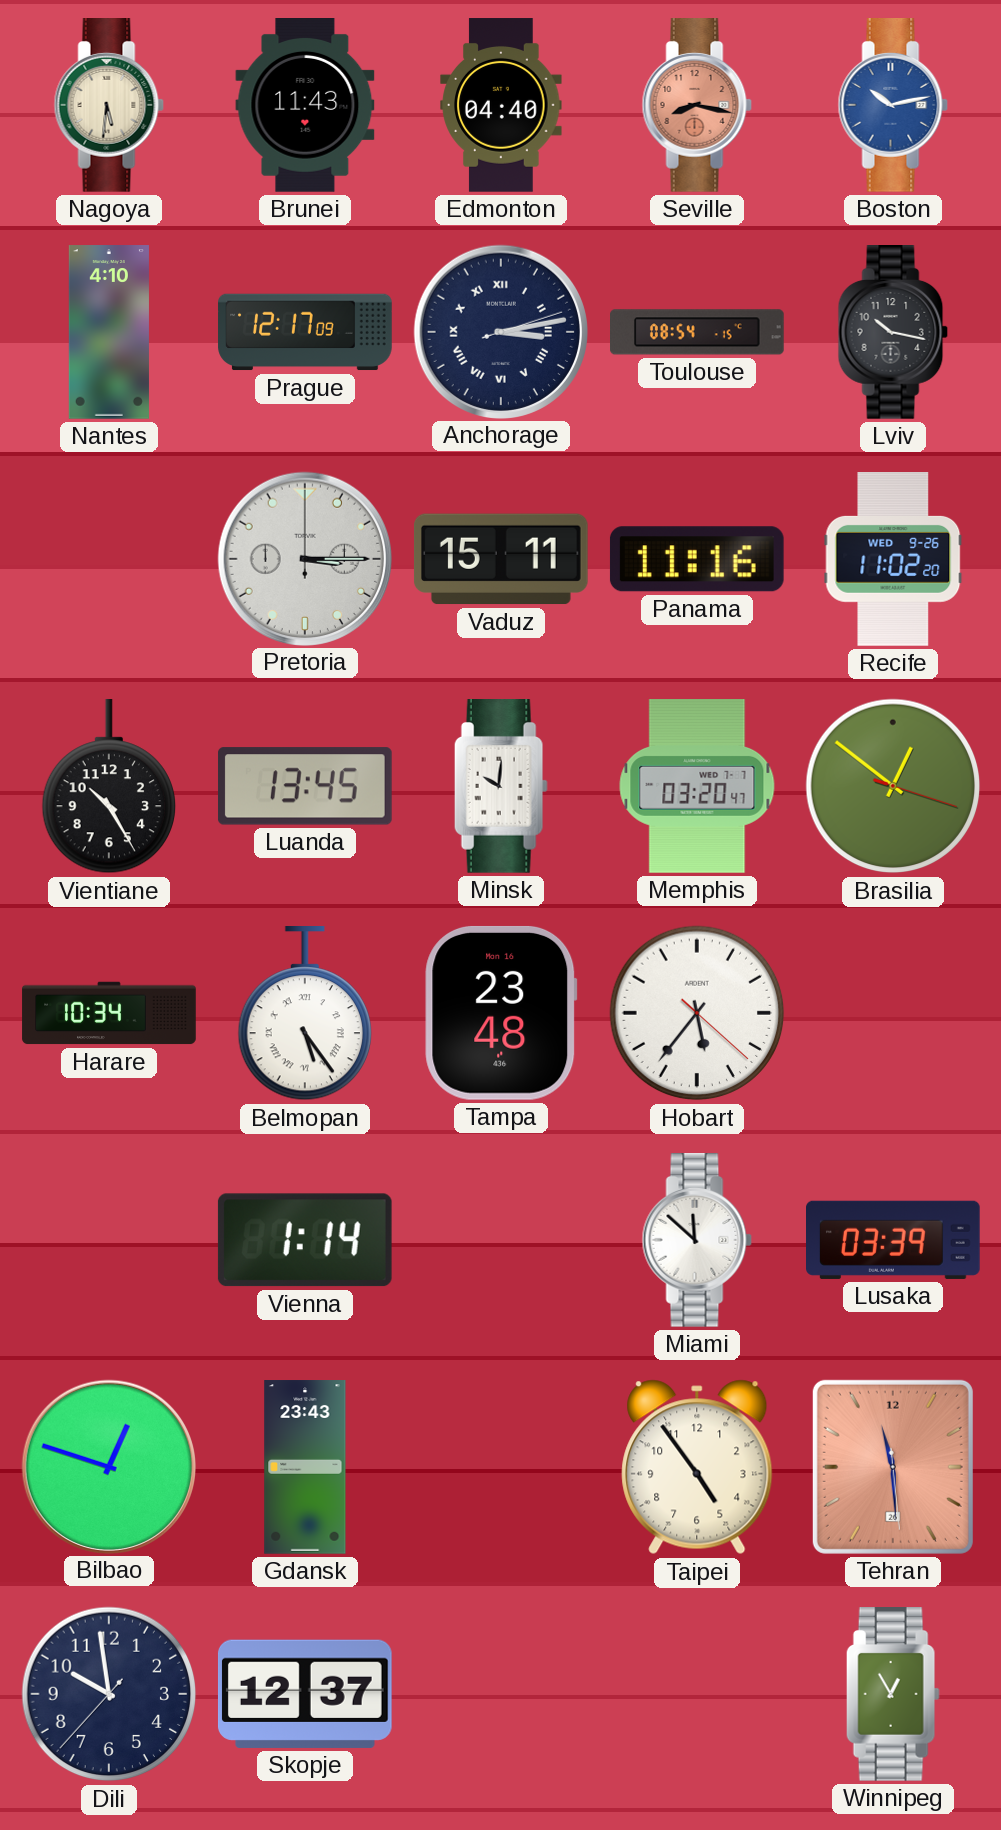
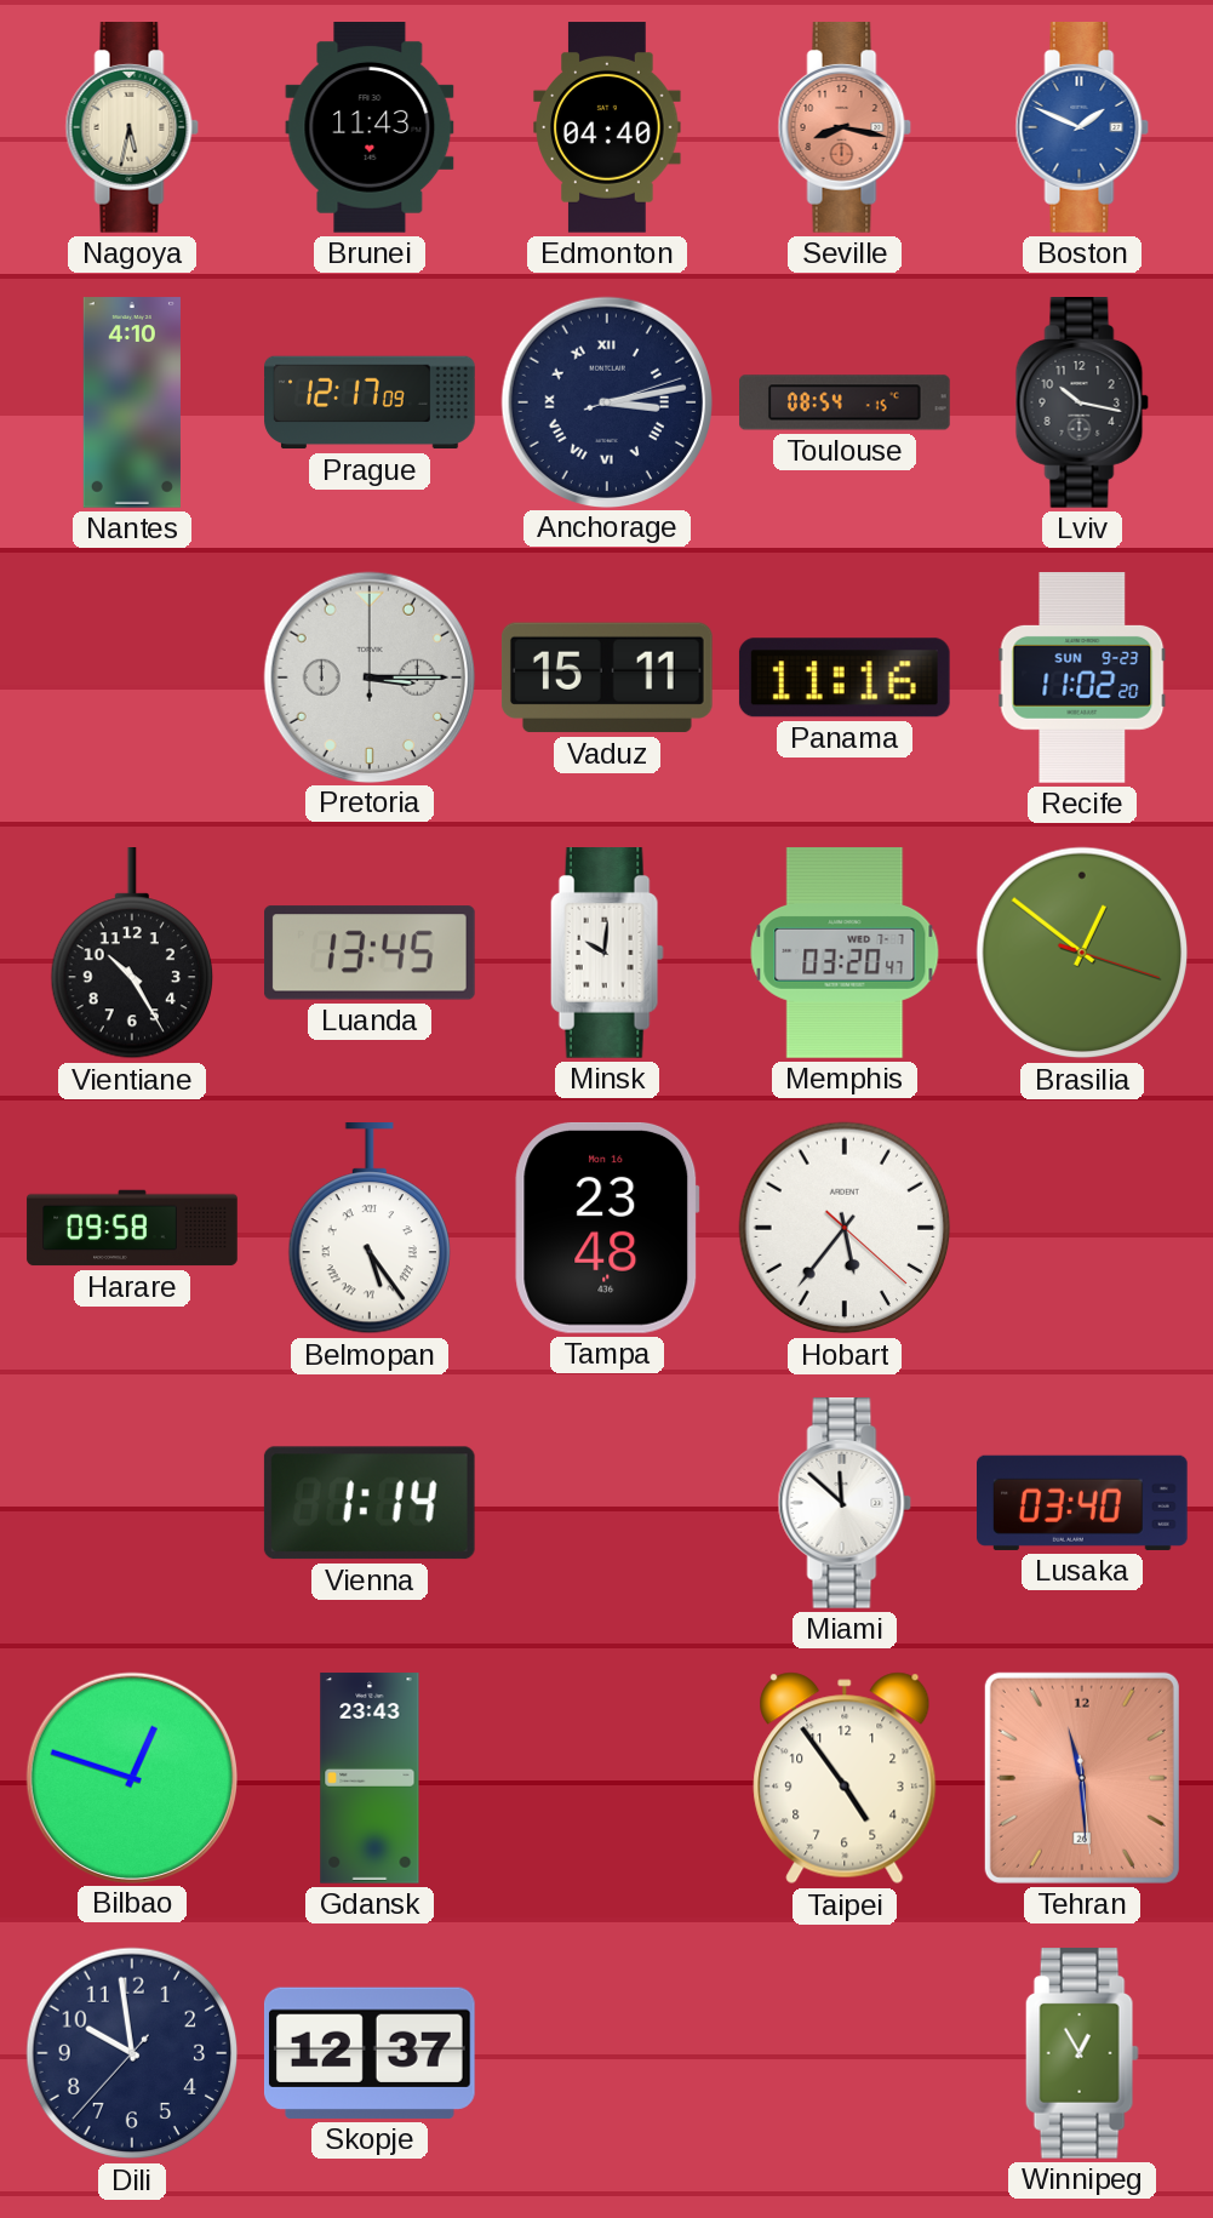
Nagoya: 5:31 -> 5:32
Boston: 10:13 -> 1:49
Recife date: WED 9-26 -> SUN 9-23
Harare: 10:34 -> 09:58
Lusaka: 03:39 -> 03:40
